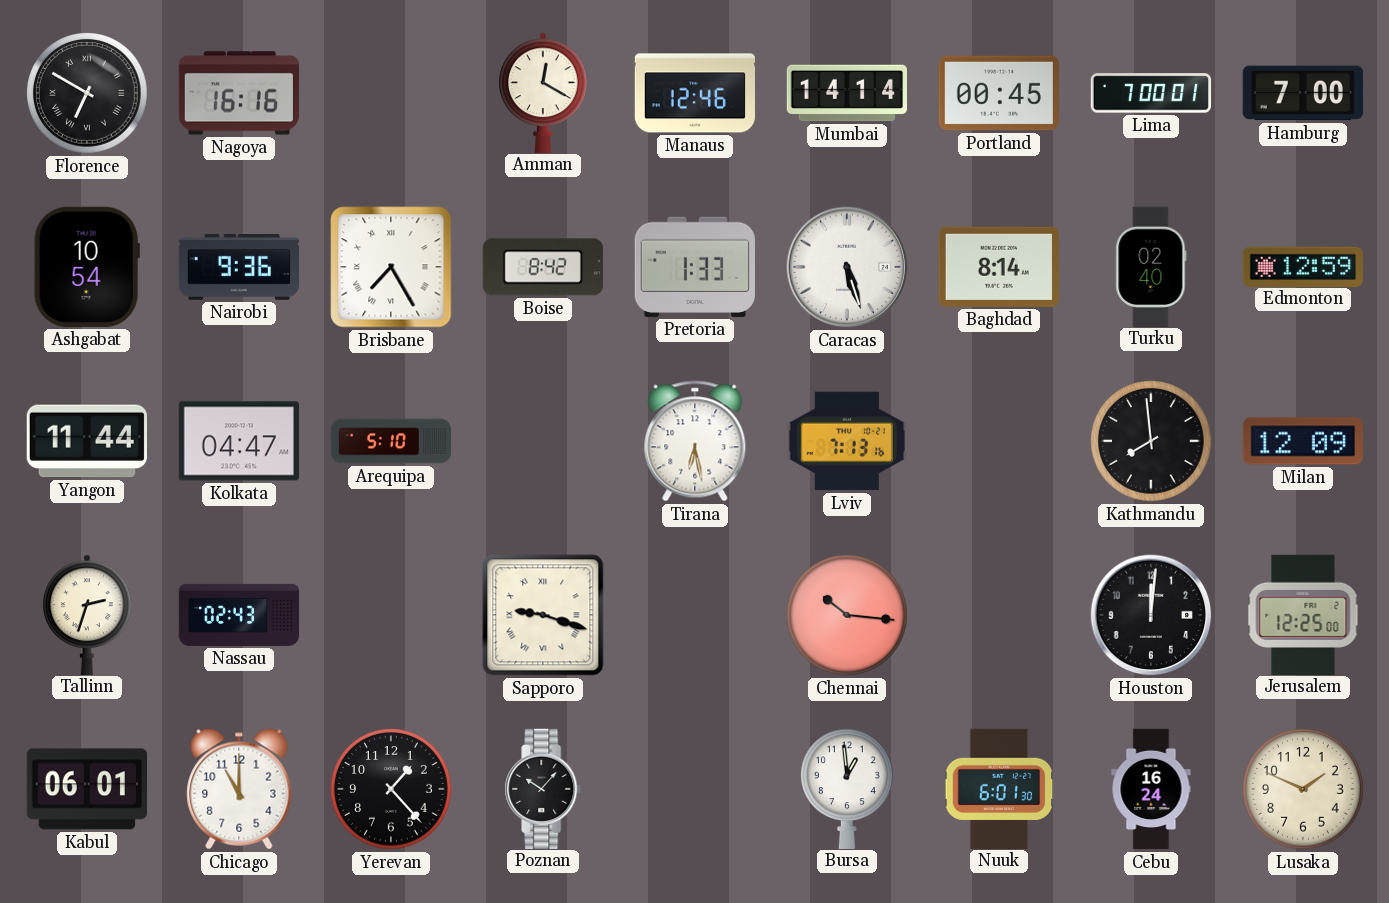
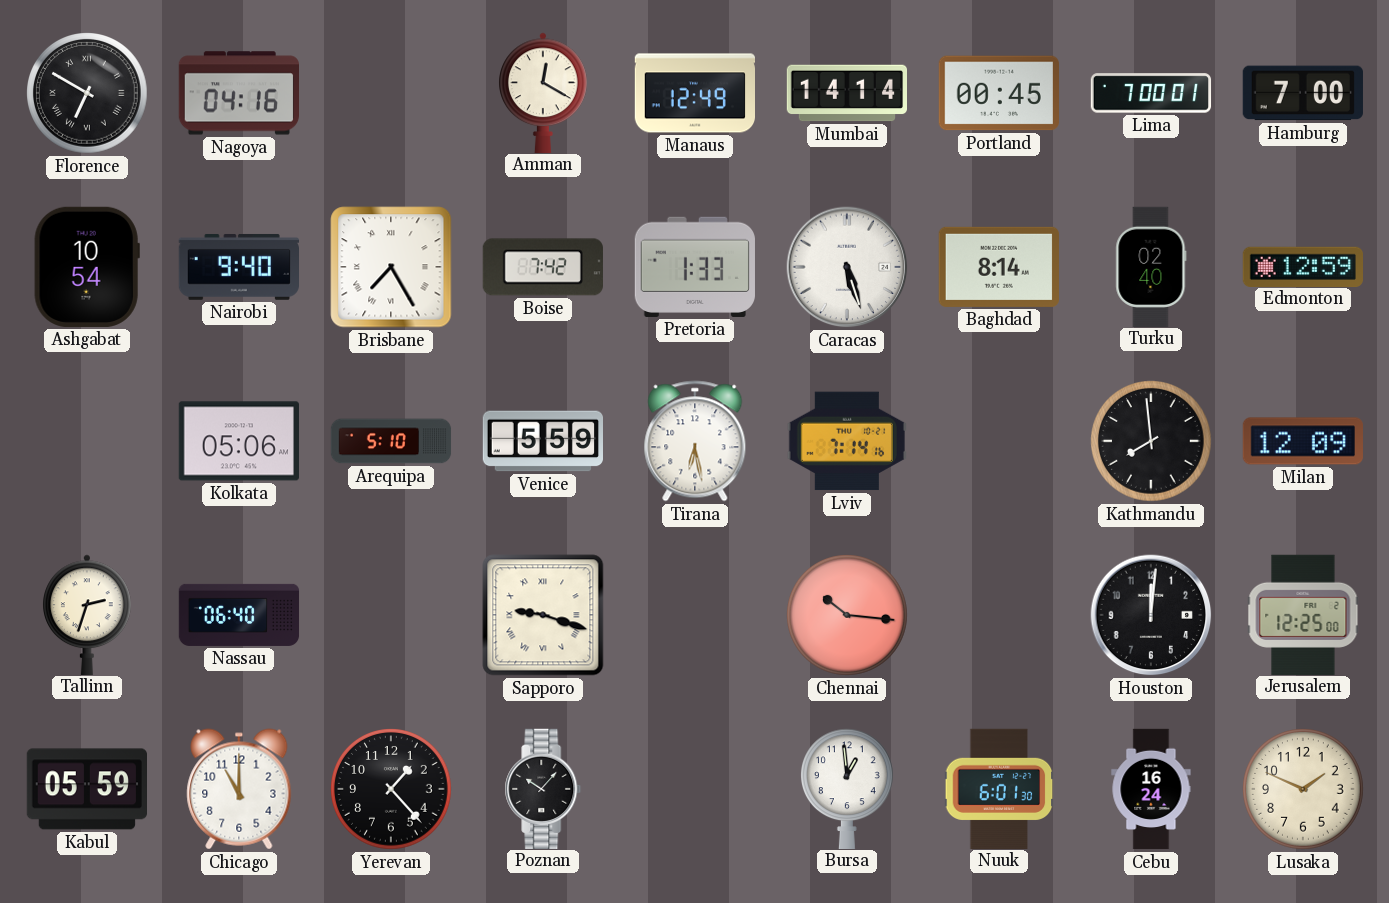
Nagoya: 16:16 -> 04:16
Manaus: 12:46 -> 12:49
Nairobi: 9:36 -> 9:40
Boise: 8:42 -> 7:42
Yangon: 11:44 -> none
Kolkata: 04:47 -> 05:06
Venice: none -> 5:59
Lviv: 7:13 -> 7:14
Nassau: 02:43 -> 06:40
Kabul: 06:01 -> 05:59
